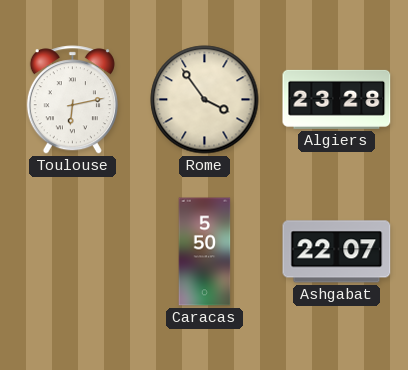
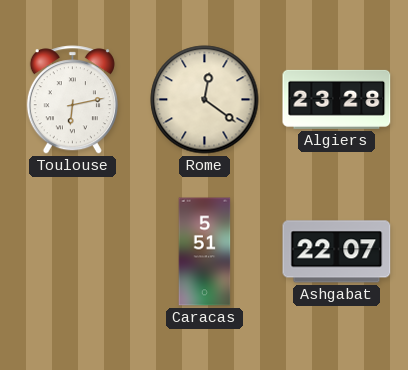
Rome: 3:54 -> 12:21
Caracas: 5:50 -> 5:51
